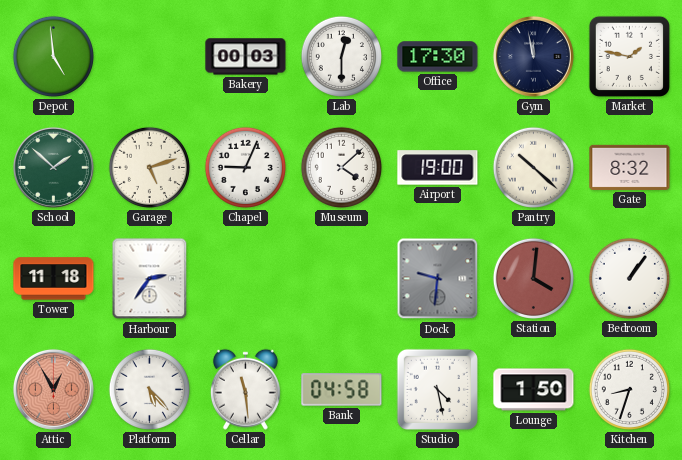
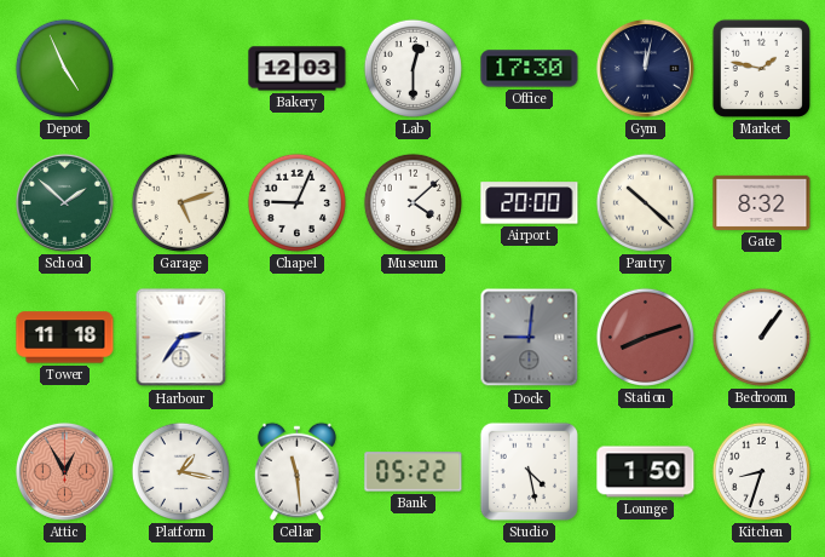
Depot: 4:59 -> 4:56
Bakery: 00:03 -> 12:03
Gym: 11:58 -> 12:02
Airport: 19:00 -> 20:00
Dock: 9:31 -> 9:01
Station: 4:01 -> 8:12
Platform: 5:23 -> 1:17
Bank: 04:58 -> 05:22
